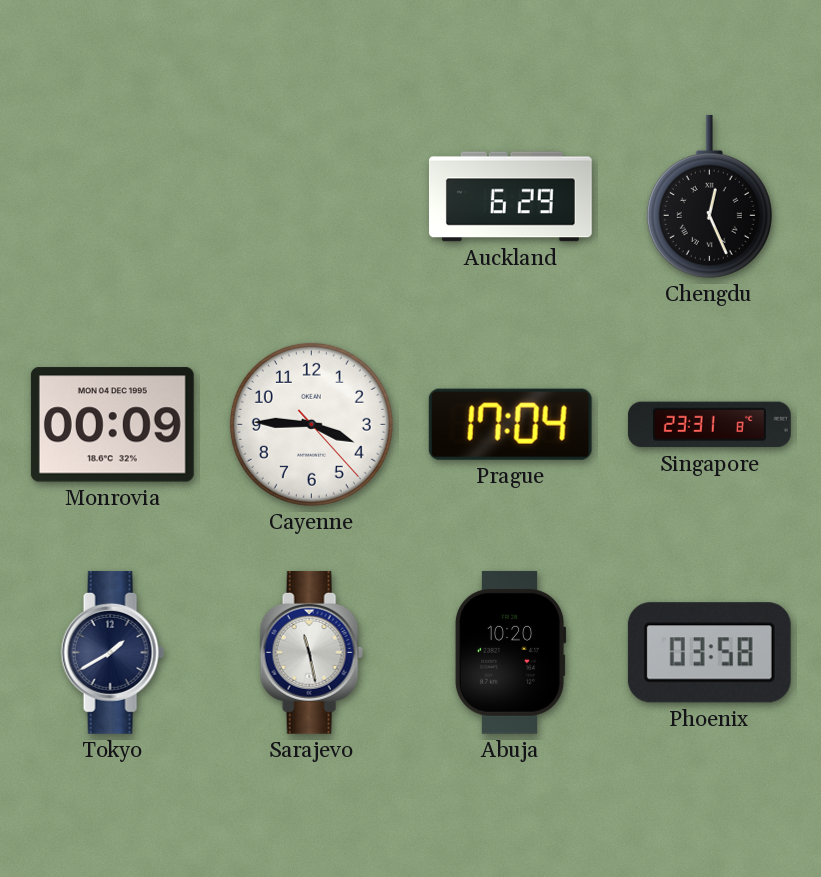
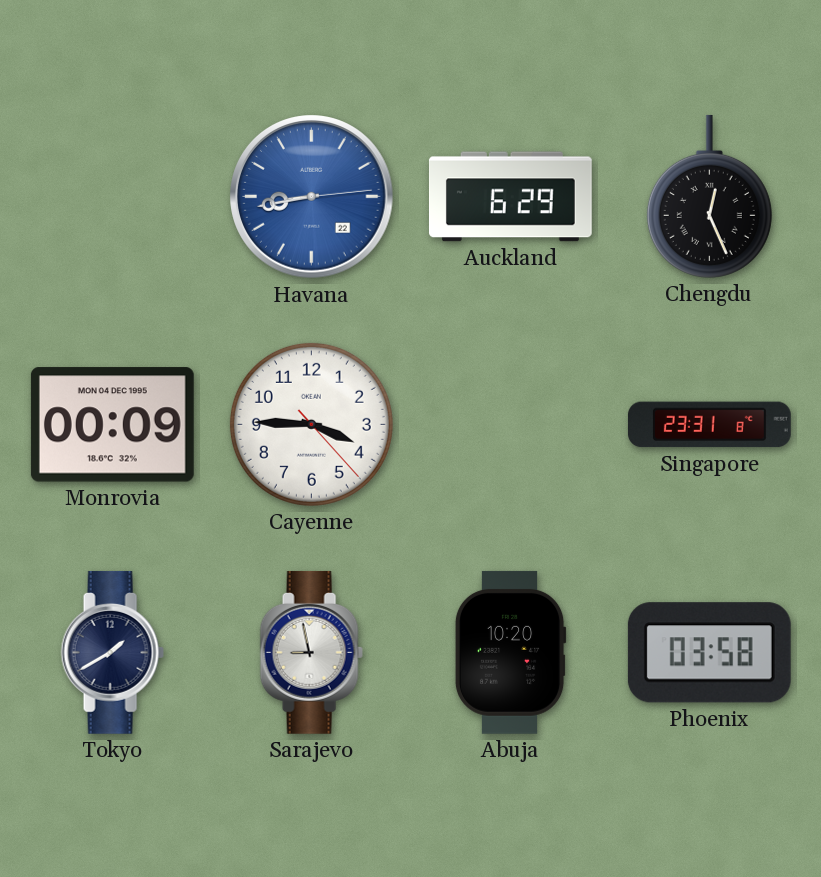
Havana: none -> 8:43
Prague: 17:04 -> none
Sarajevo: 11:28 -> 8:58
